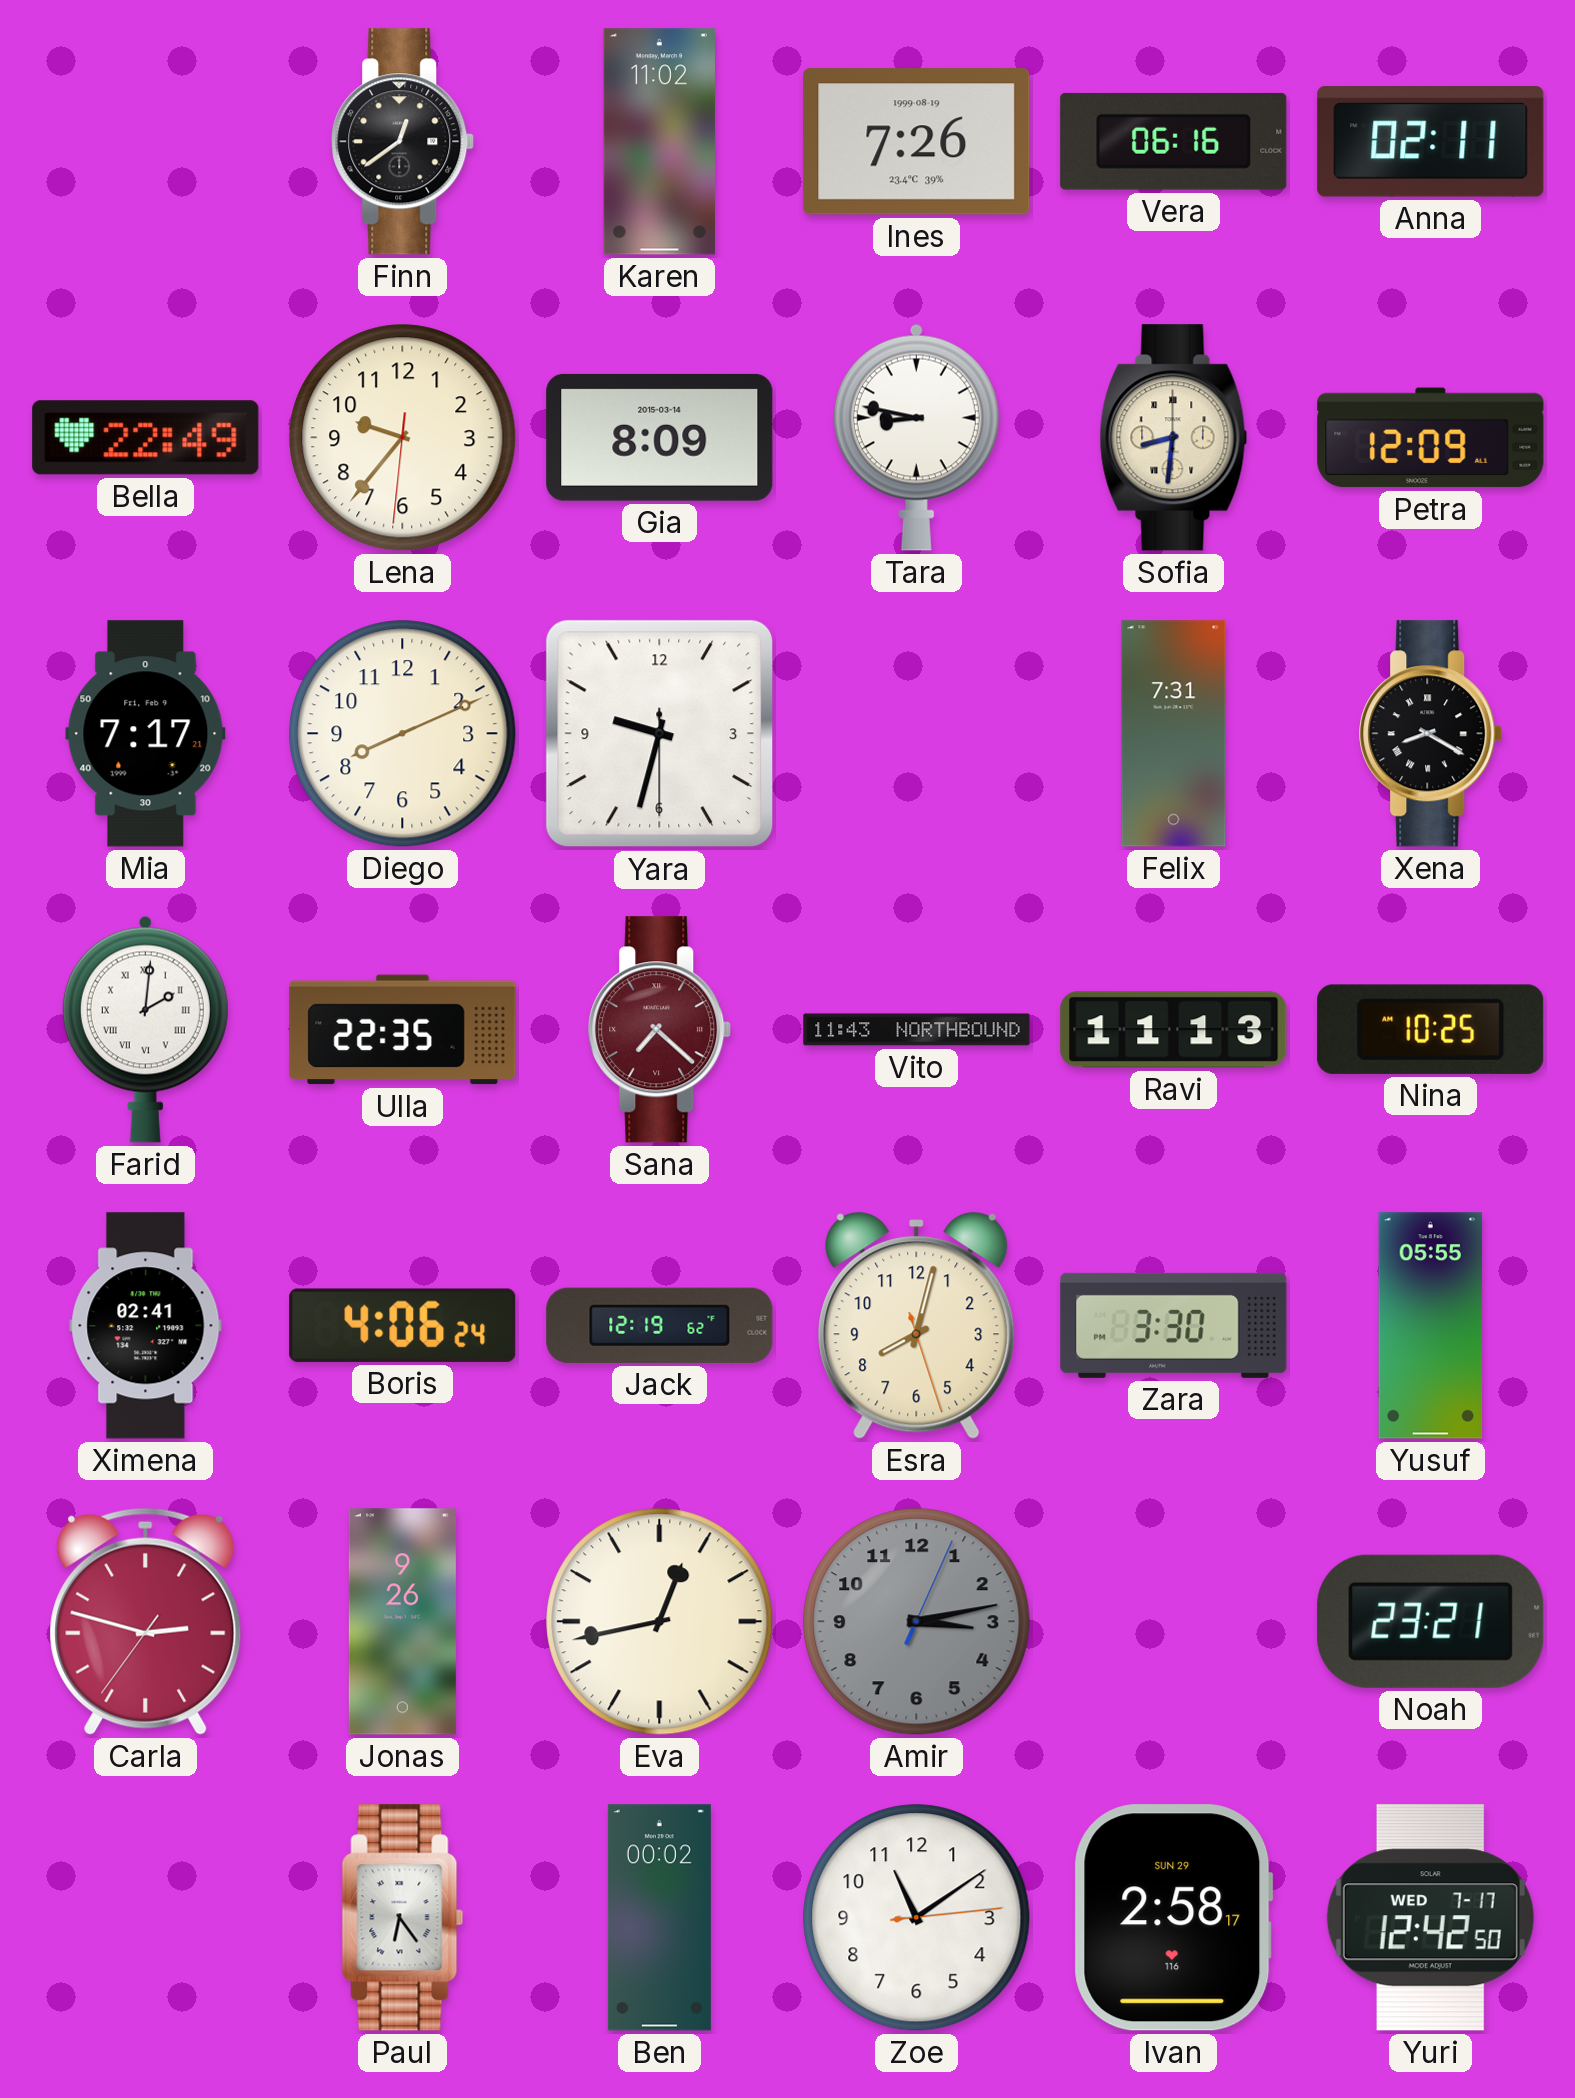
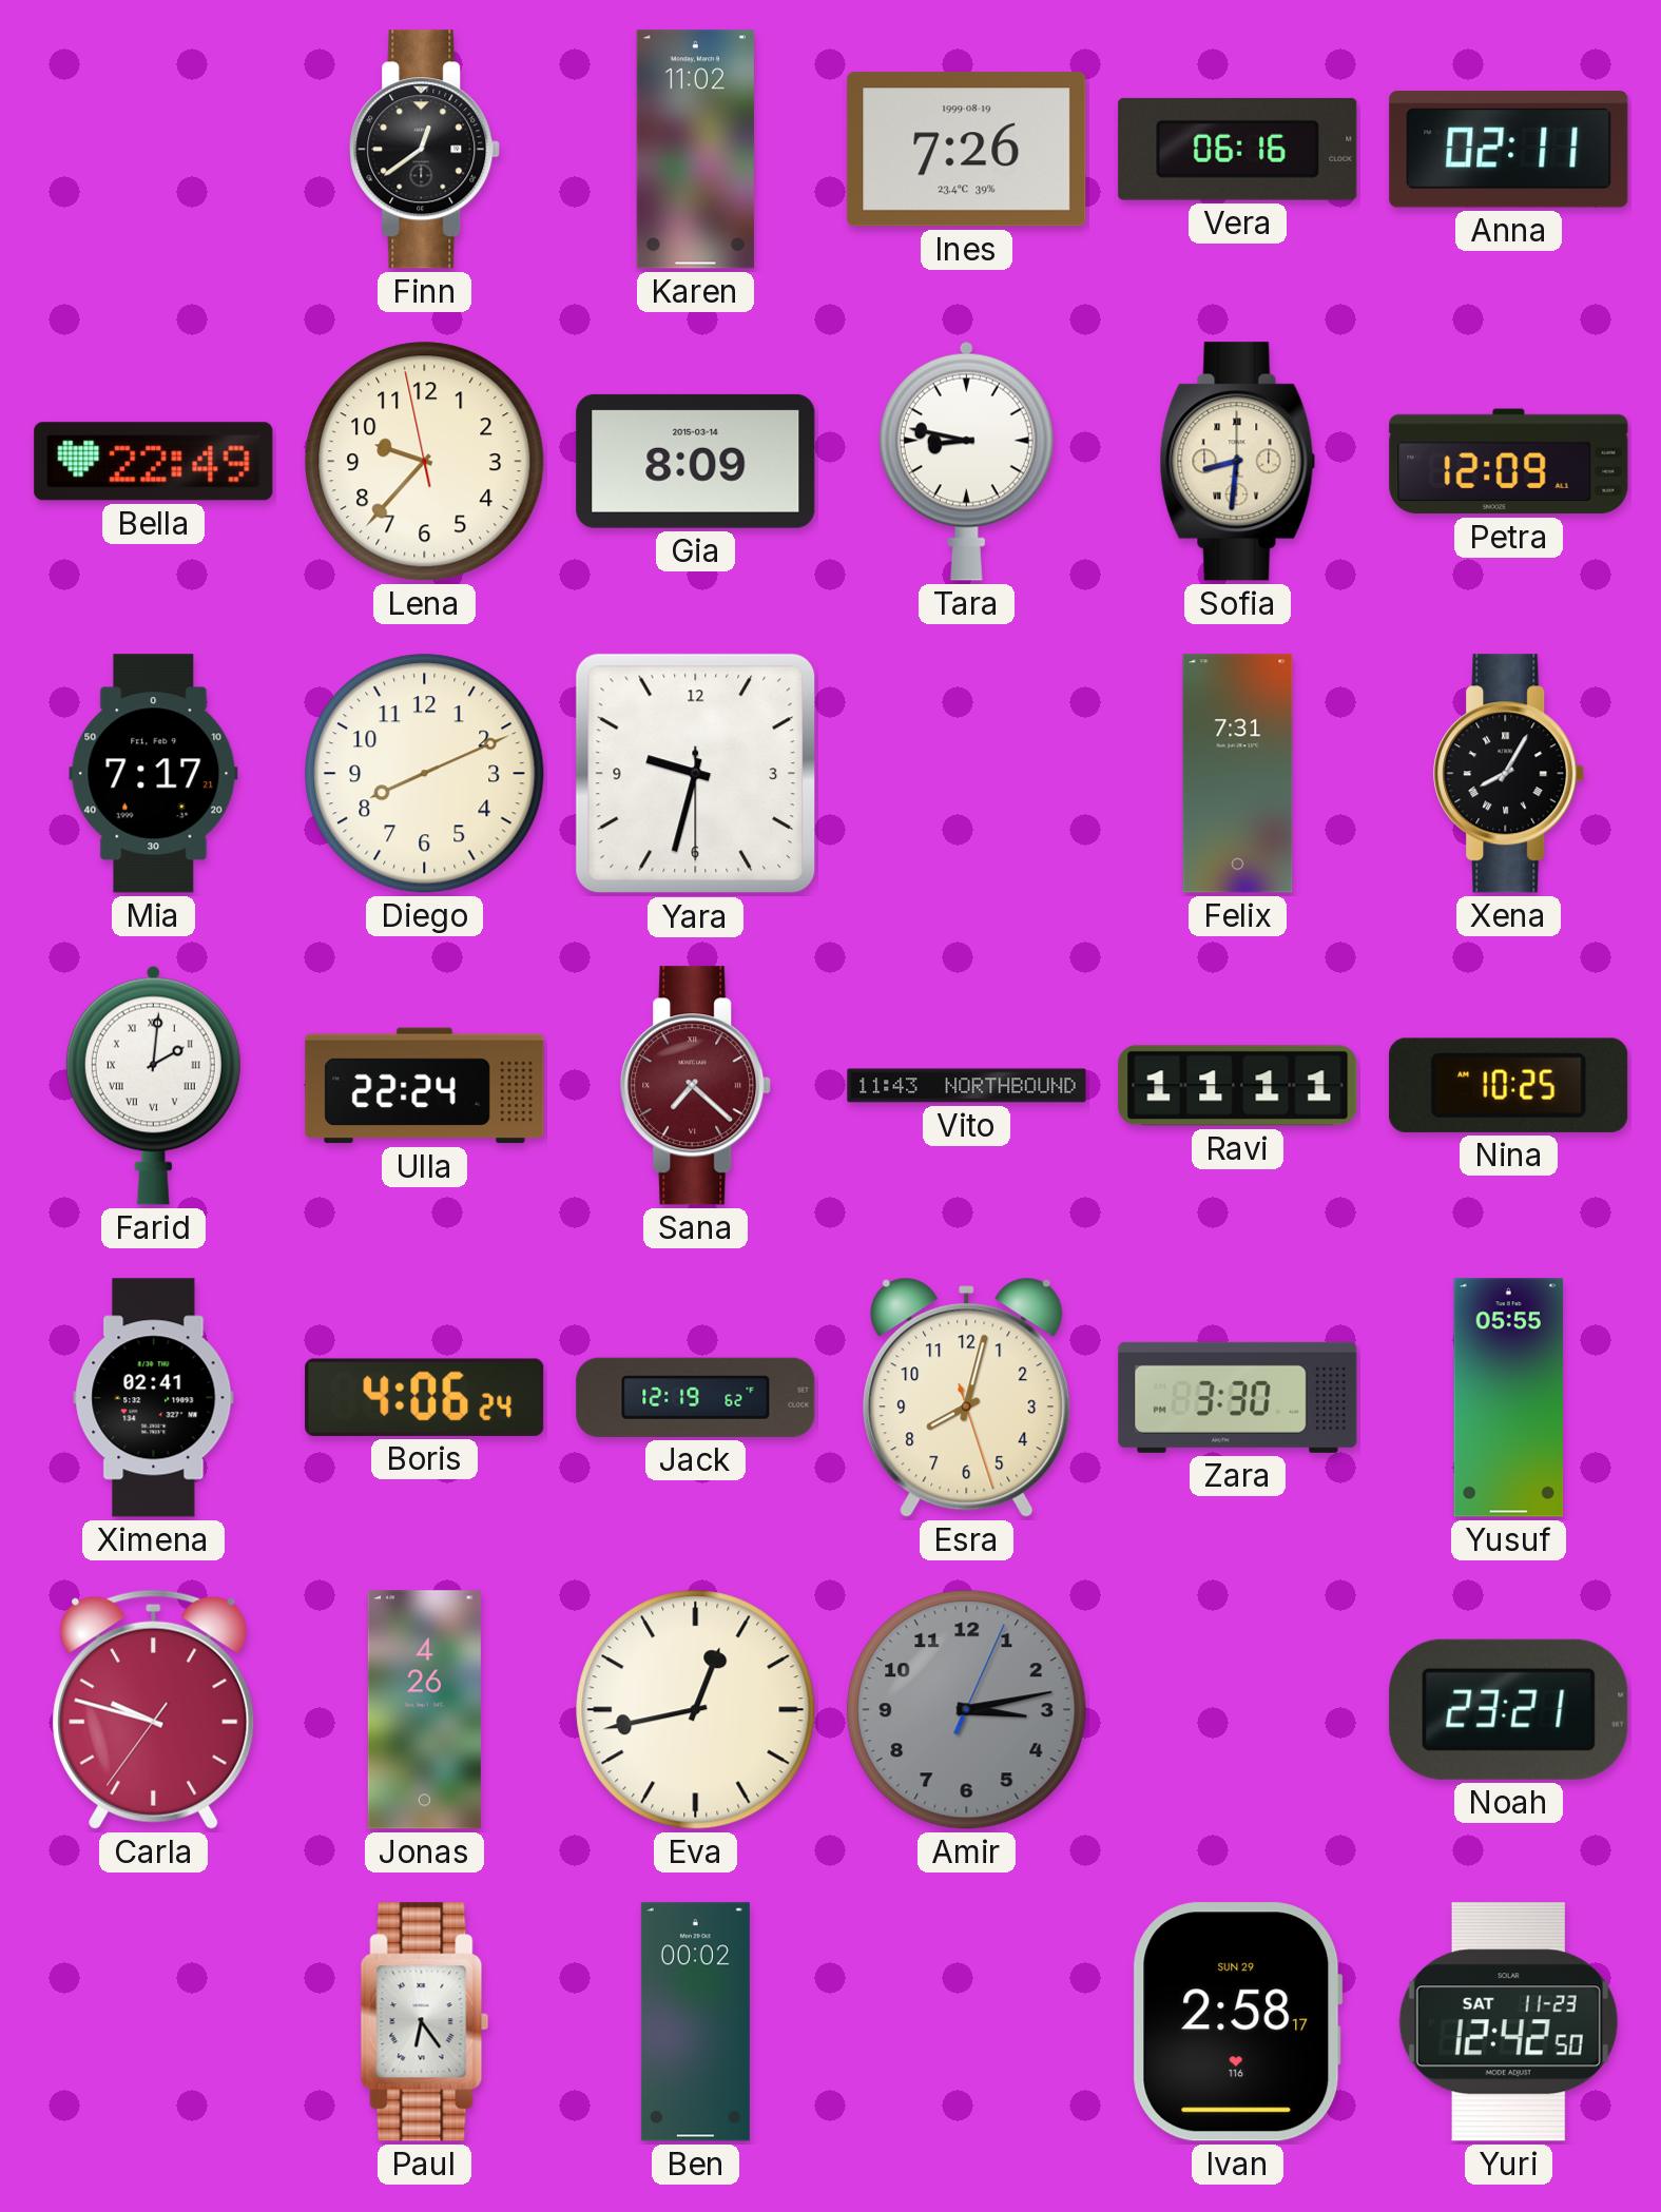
Lena: 9:36:31 -> 9:36:58
Xena: 8:20 -> 8:05
Ulla: 22:35 -> 22:24
Ravi: 11:13 -> 11:11
Carla: 2:47 -> 9:47
Jonas: 9:26 -> 4:26
Zoe: 11:09 -> none
Yuri date: WED 7-17 -> SAT 11-23
